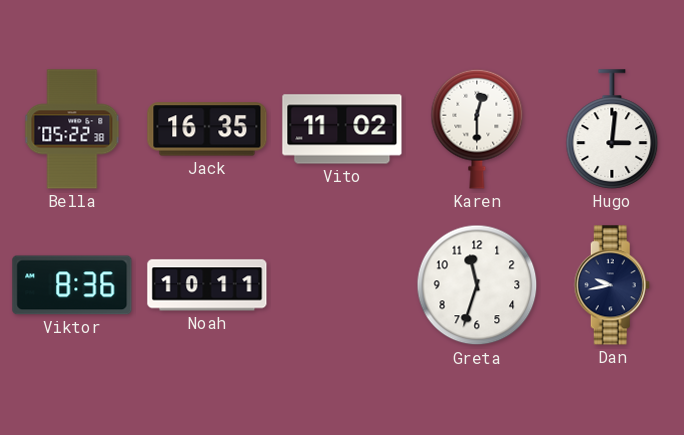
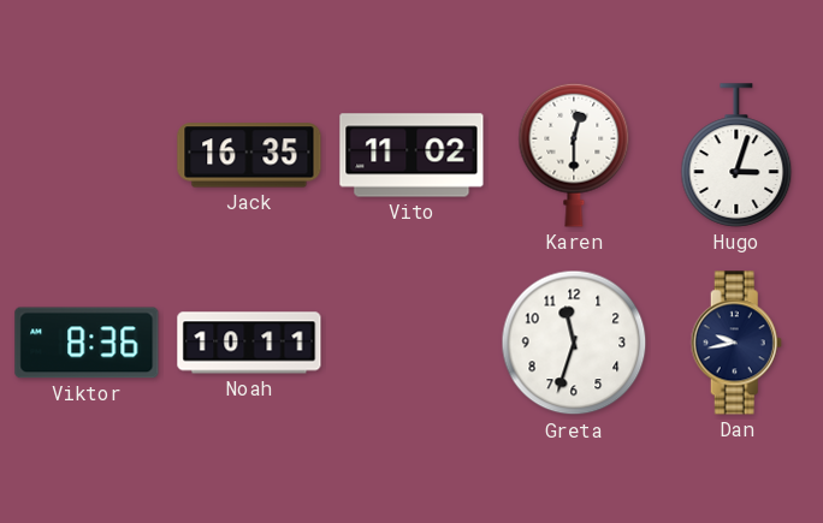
Bella: 05:22 -> none
Hugo: 3:01 -> 3:03
